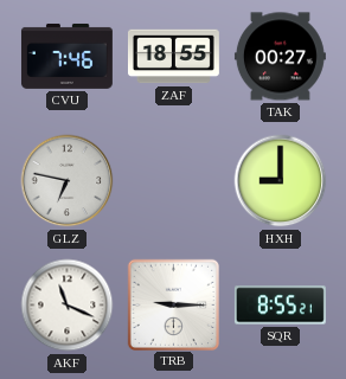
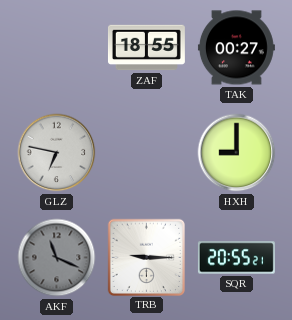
CVU: 7:46 -> none
AKF dial: white -> grey
SQR: 8:55 -> 20:55
